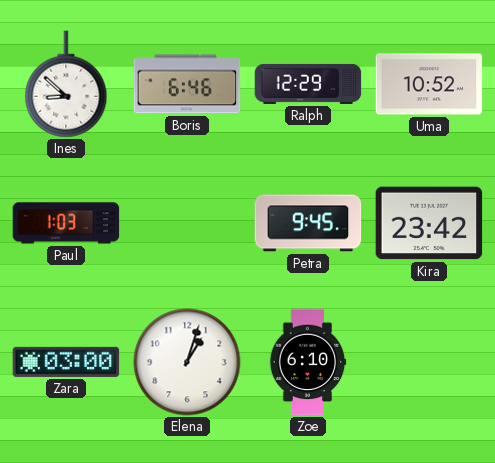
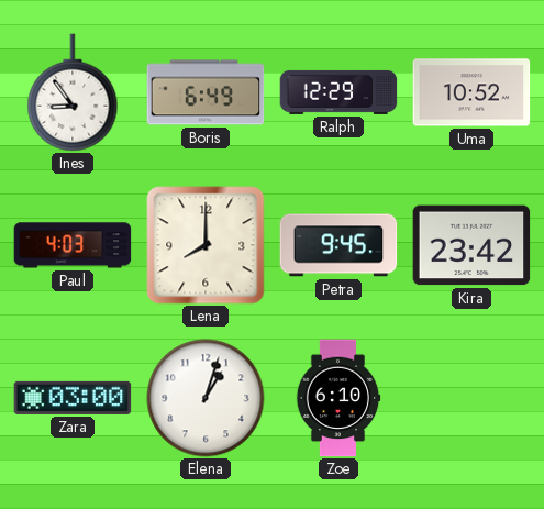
Ines: 8:52 -> 8:54
Boris: 6:46 -> 6:49
Paul: 1:03 -> 4:03
Lena: none -> 8:00
